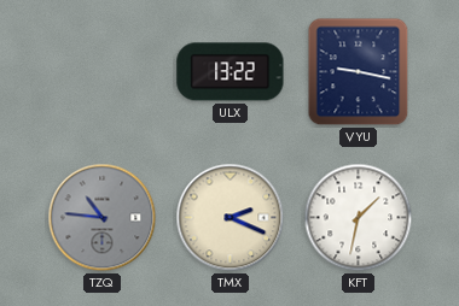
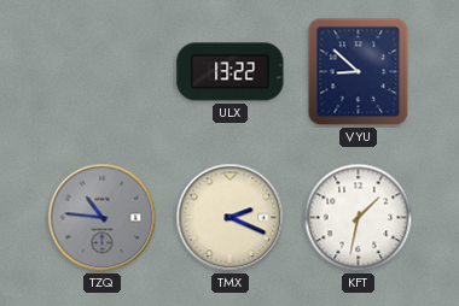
VYU: 9:17 -> 8:52
